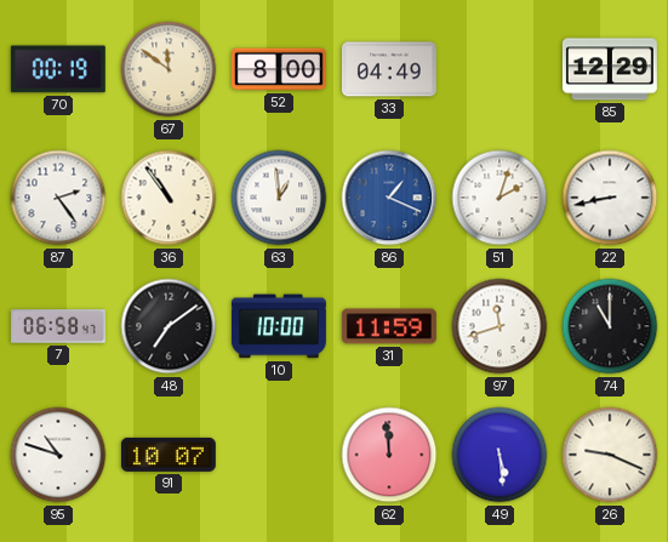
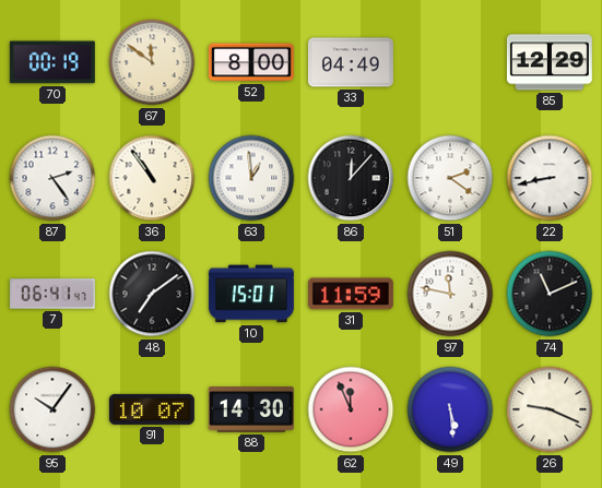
86: 1:19 -> 12:07
86 dial: blue -> black
51: 2:03 -> 2:21
7: 06:58 -> 06:41
10: 10:00 -> 15:01
97: 11:42 -> 11:47
74: 11:00 -> 11:11
95: 10:48 -> 10:06
88: none -> 14:30
62: 11:59 -> 11:56
